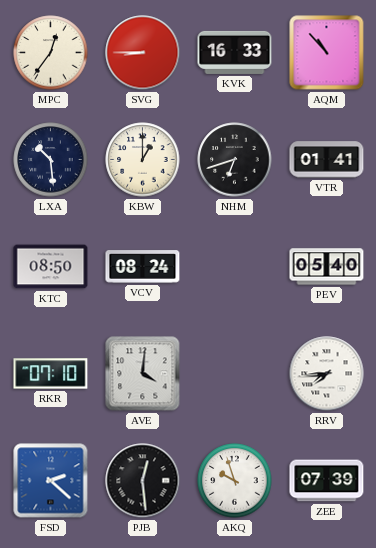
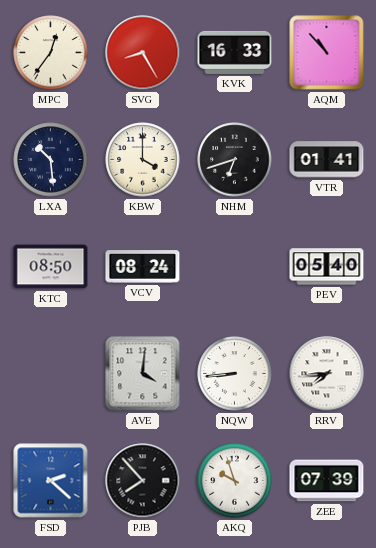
SVG: 8:45 -> 8:25
KBW: 1:00 -> 4:00
RKR: 07:10 -> none
NQW: none -> 8:44
PJB: 12:29 -> 7:53
